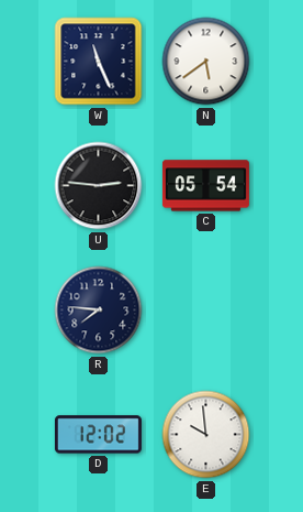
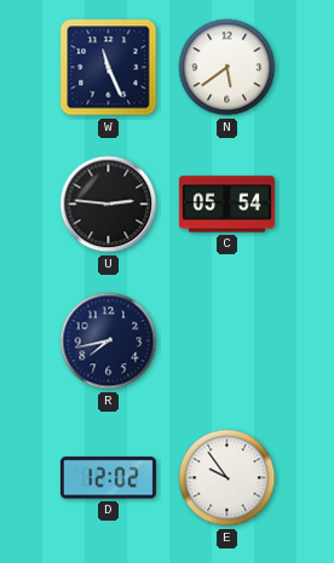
R: 7:46 -> 7:43
E: 9:59 -> 9:54
